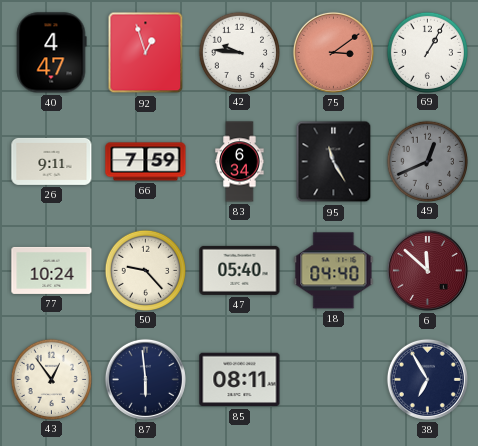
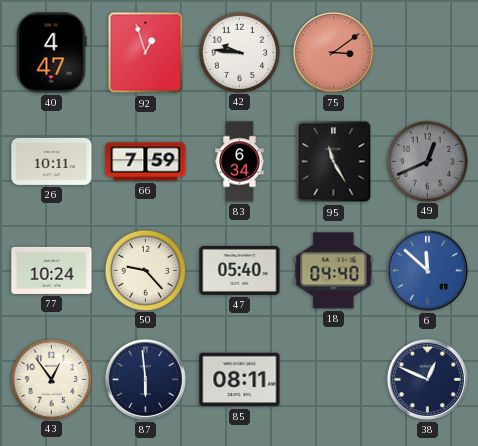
69: 1:05 -> none
26: 9:11 -> 10:11
6 dial: burgundy -> blue
38: 6:55 -> 12:49
